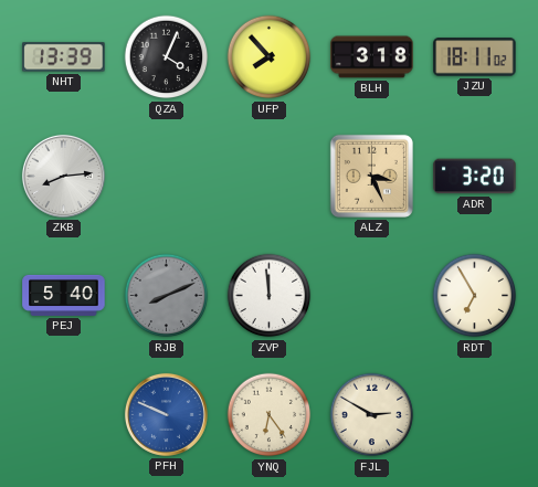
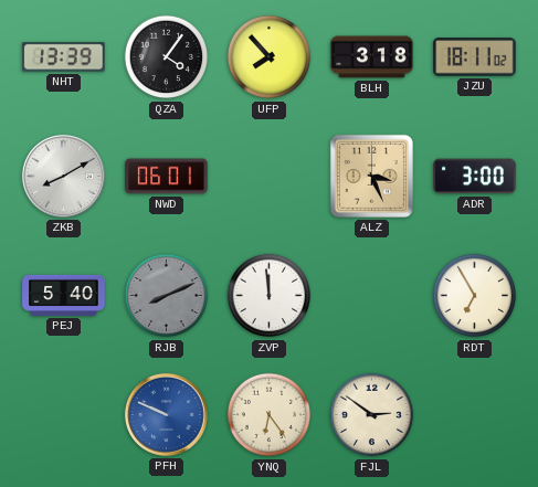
QZA: 4:04 -> 4:06
ZKB: 8:14 -> 8:10
NWD: none -> 06:01
ADR: 3:20 -> 3:00
FJL: 2:50 -> 2:51
